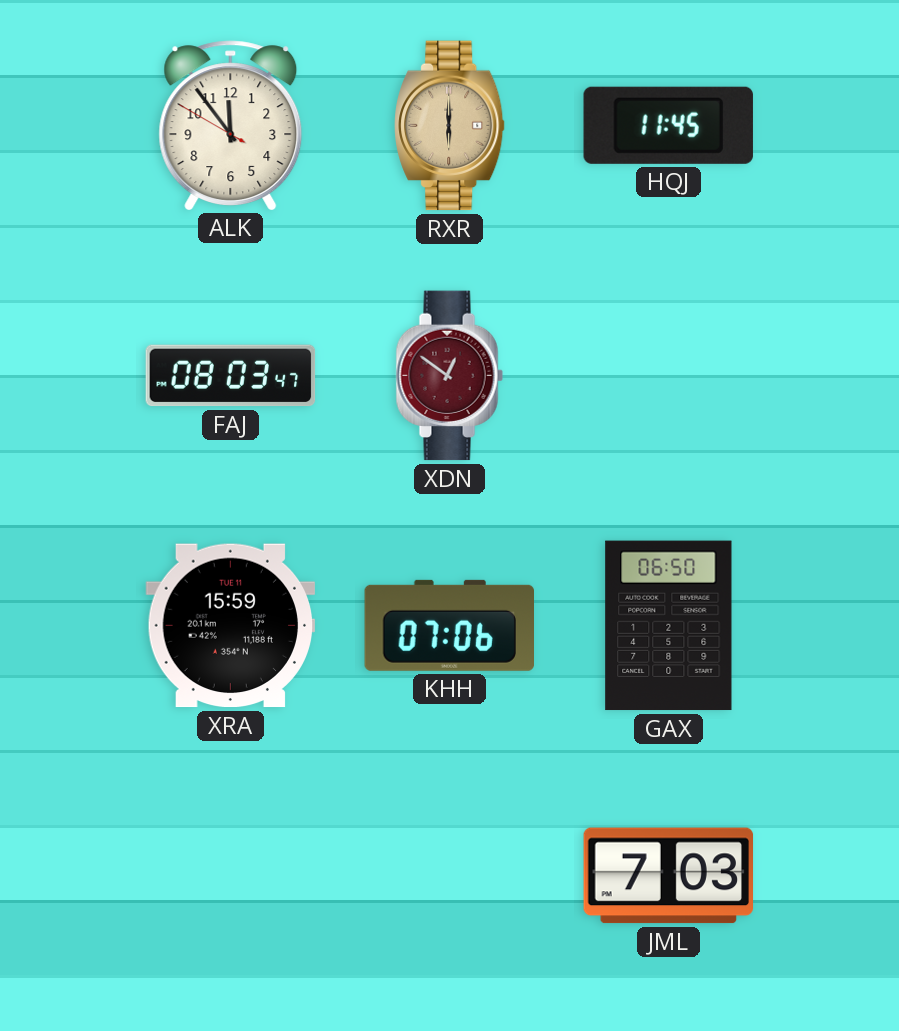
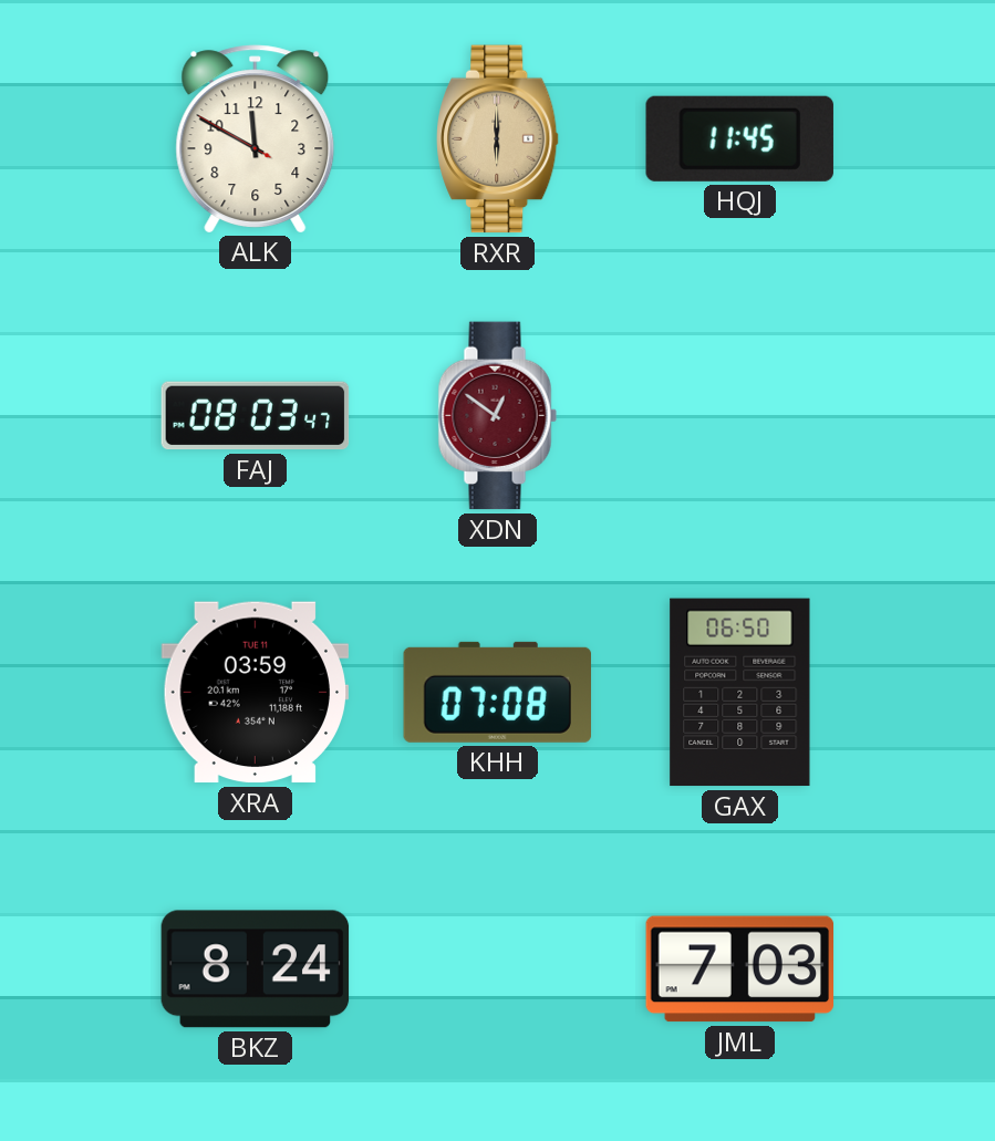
ALK: 11:53 -> 11:49
XRA: 15:59 -> 03:59
KHH: 07:06 -> 07:08
BKZ: none -> 8:24
